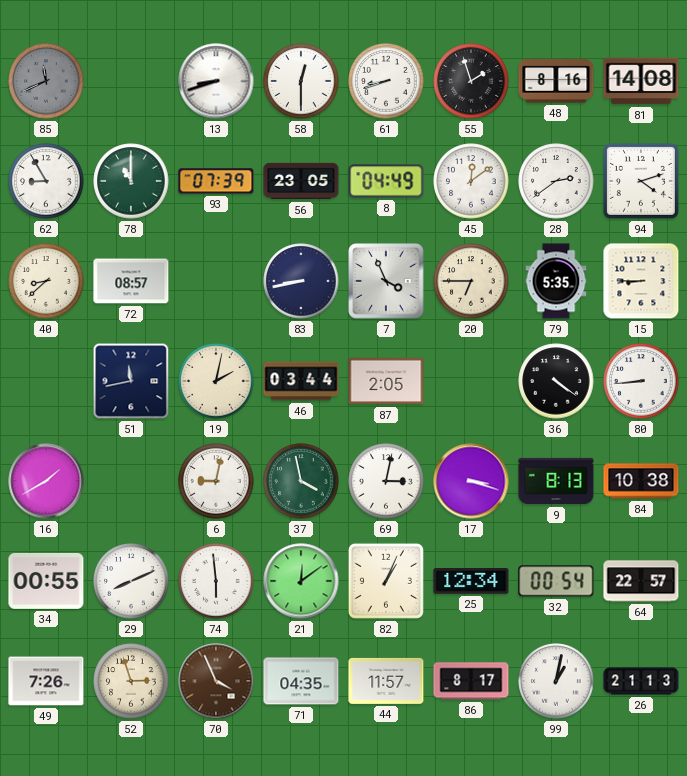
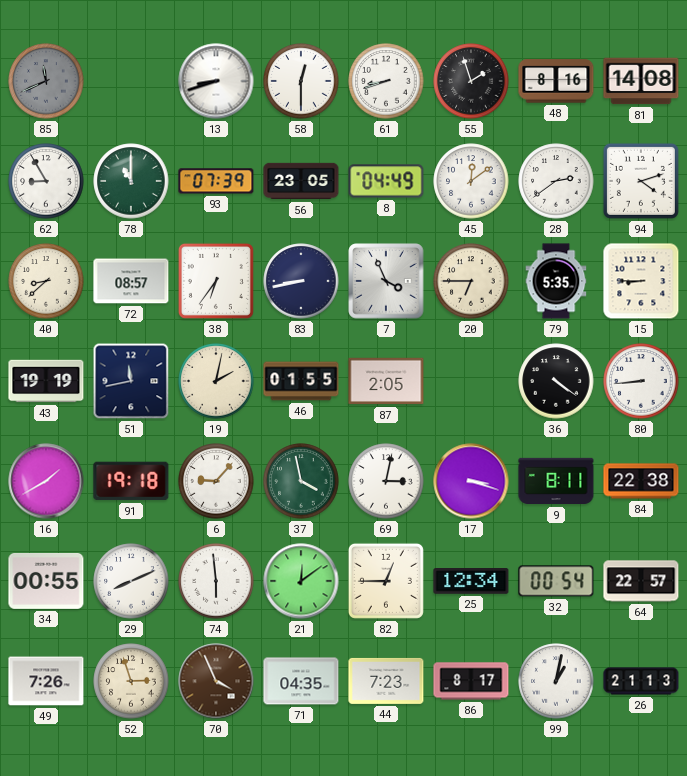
38: none -> 6:36
43: none -> 19:19
46: 03:44 -> 01:55
91: none -> 19:18
6: 9:02 -> 9:07
9: 8:13 -> 8:11
84: 10:38 -> 22:38
82: 1:04 -> 12:45
44: 11:57 -> 7:23
